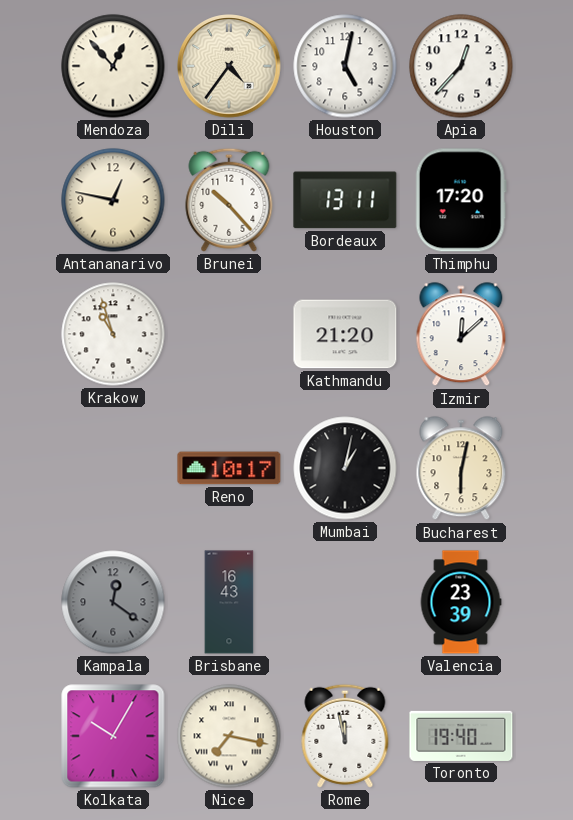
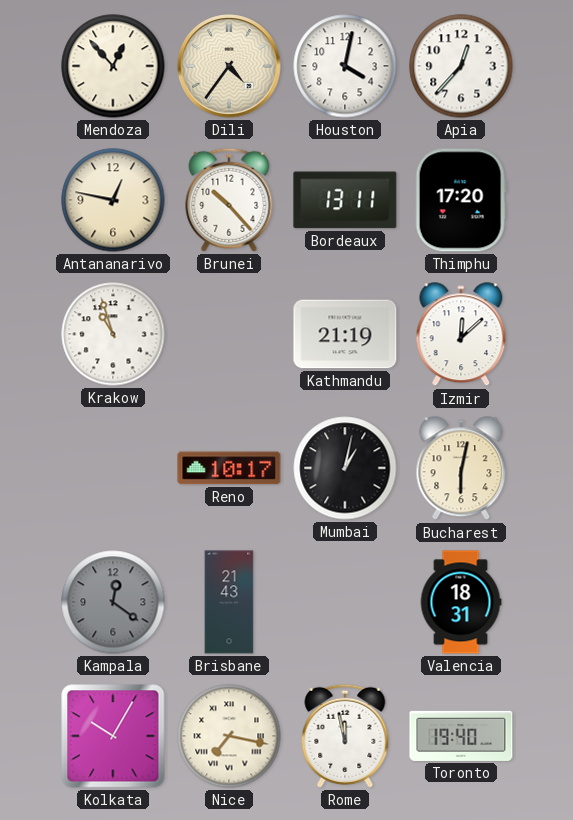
Houston: 5:02 -> 4:02
Kathmandu: 21:20 -> 21:19
Brisbane: 16:43 -> 21:43
Valencia: 23:39 -> 18:31
